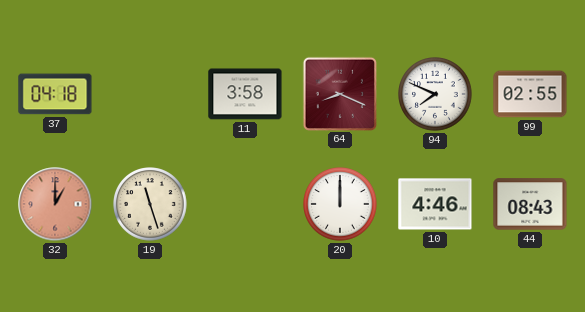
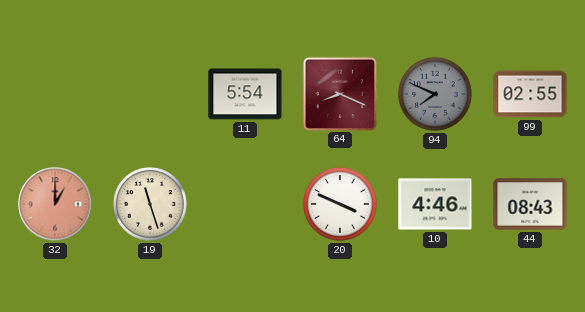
37: 04:18 -> none
11: 3:58 -> 5:54
94 dial: white -> grey
20: 12:00 -> 3:49
